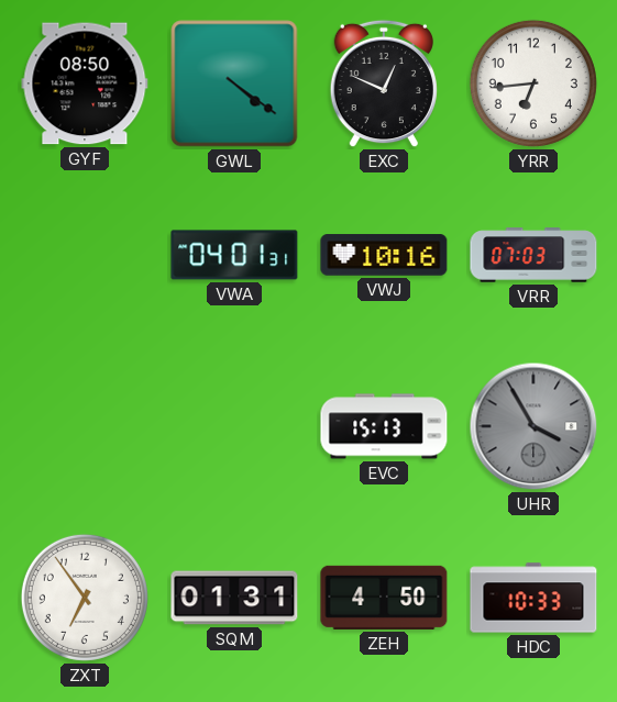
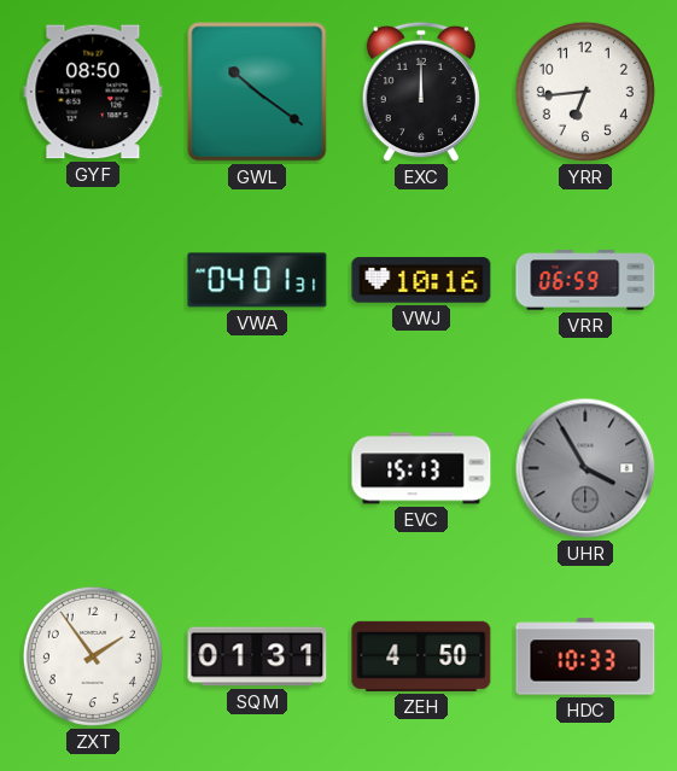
GWL: 4:21 -> 10:21
EXC: 12:49 -> 12:00
VRR: 07:03 -> 06:59
ZXT: 6:54 -> 1:54
